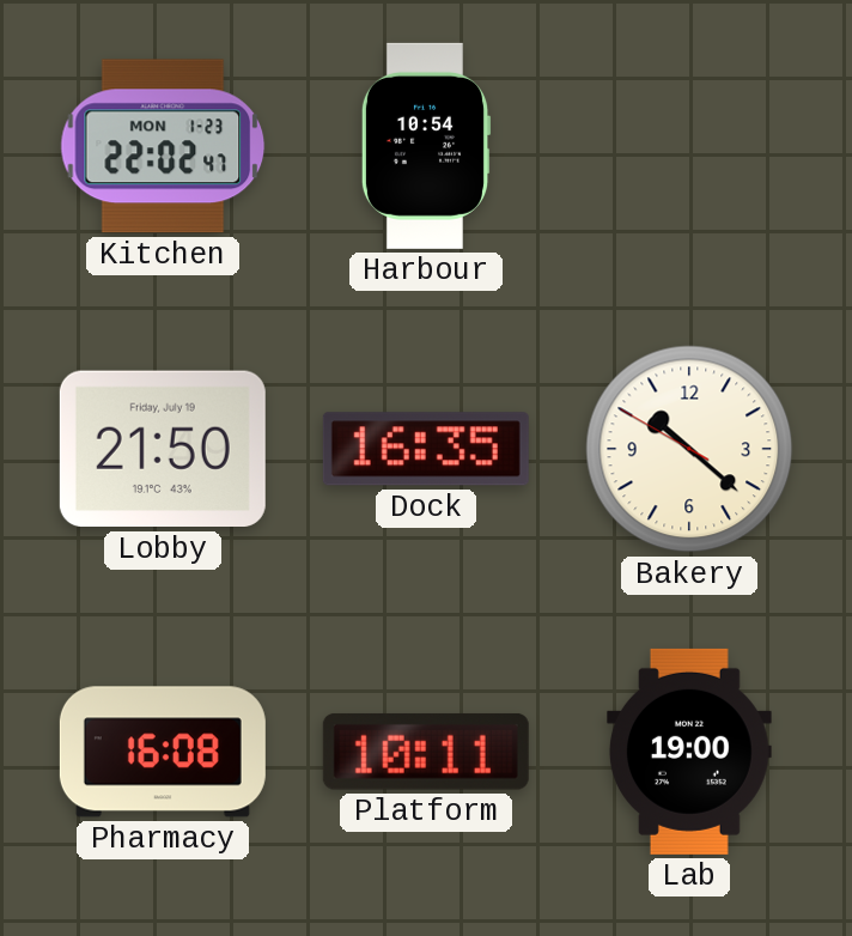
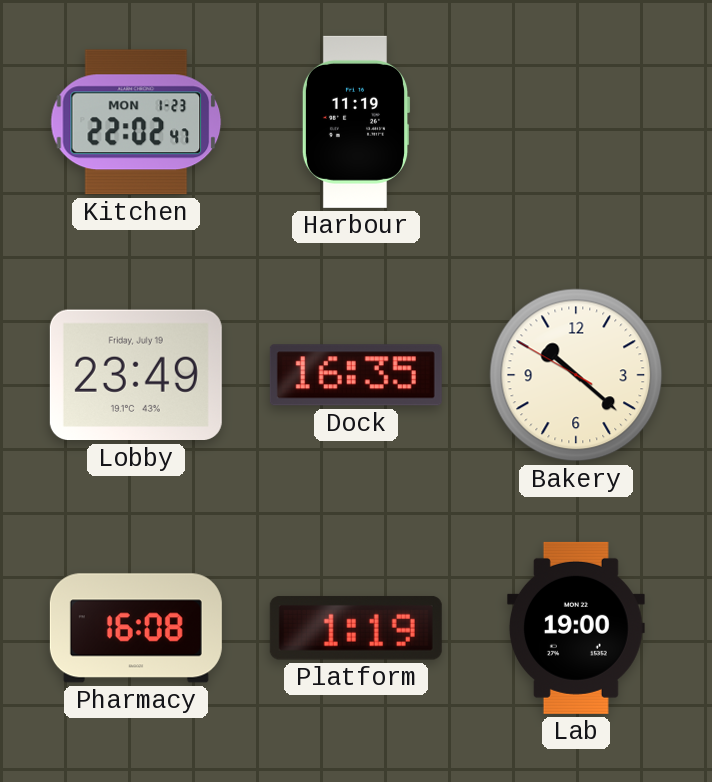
Harbour: 10:54 -> 11:19
Lobby: 21:50 -> 23:49
Platform: 10:11 -> 1:19
